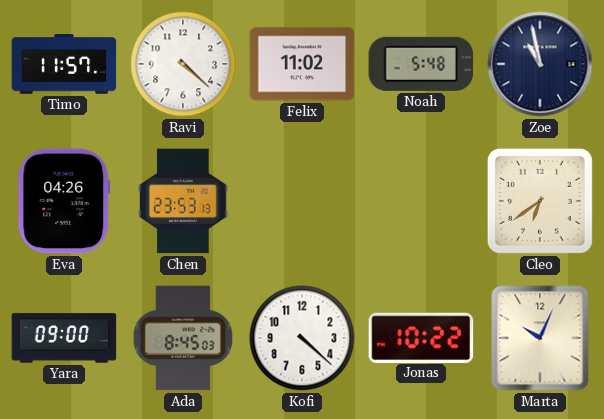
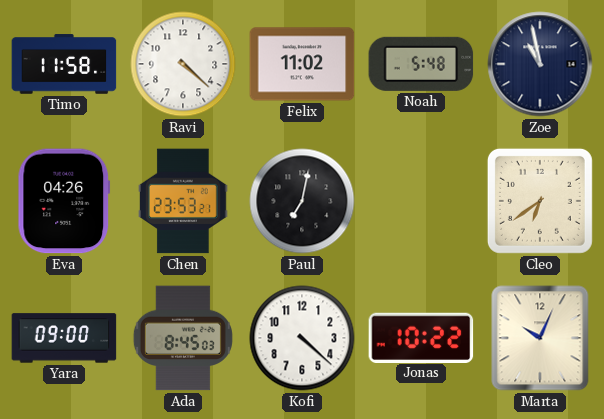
Timo: 11:57 -> 11:58
Chen: 23:53:13 -> 23:53:21
Paul: none -> 7:02
